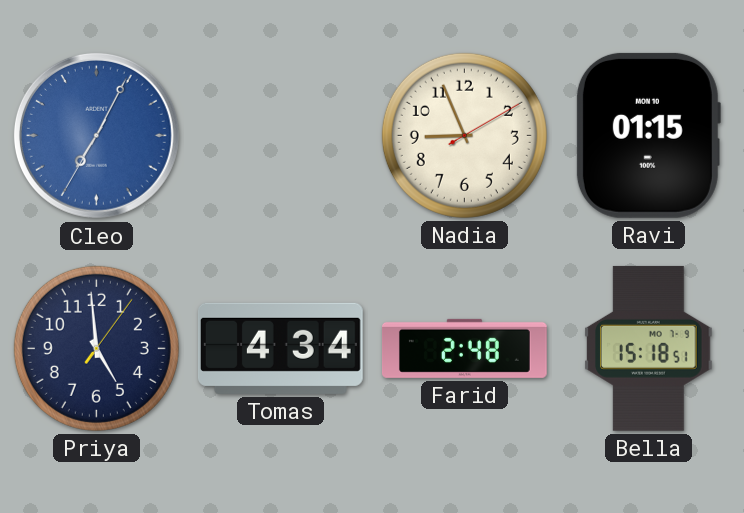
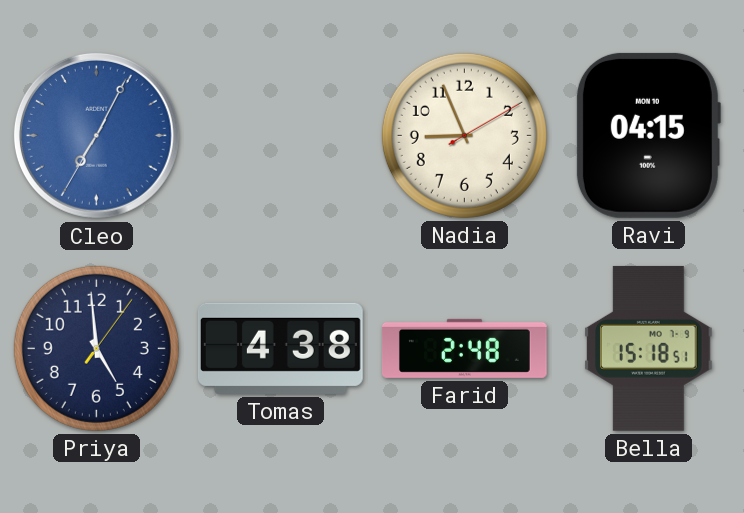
Ravi: 01:15 -> 04:15
Tomas: 4:34 -> 4:38
